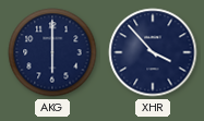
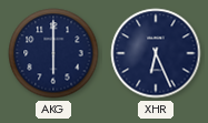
XHR: 3:53 -> 6:26
